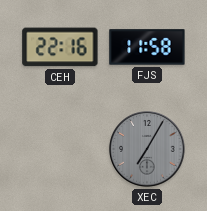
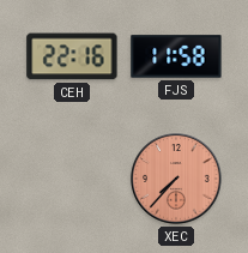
XEC: 7:05 -> 7:37
XEC dial: grey -> salmon
